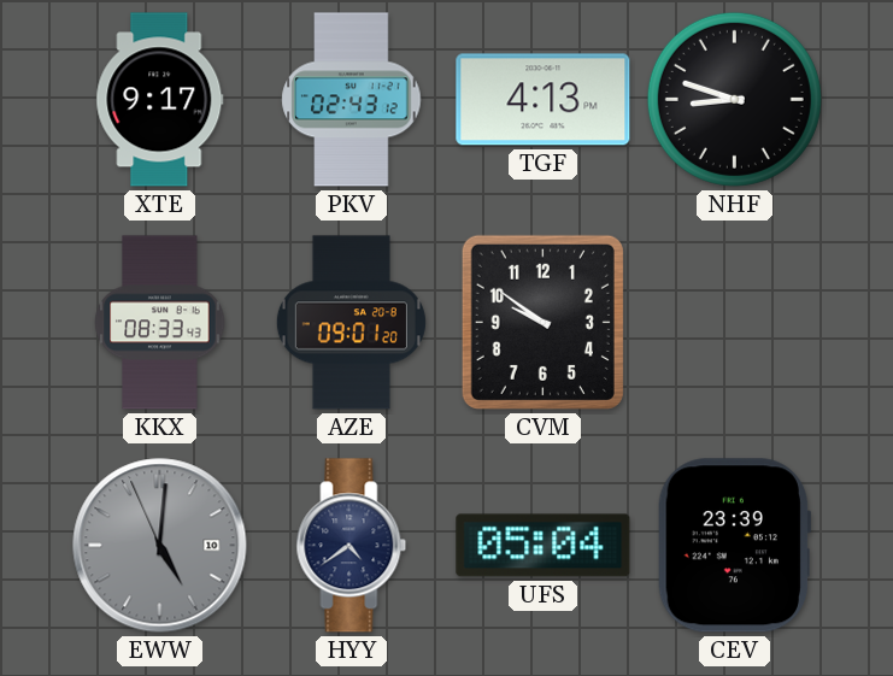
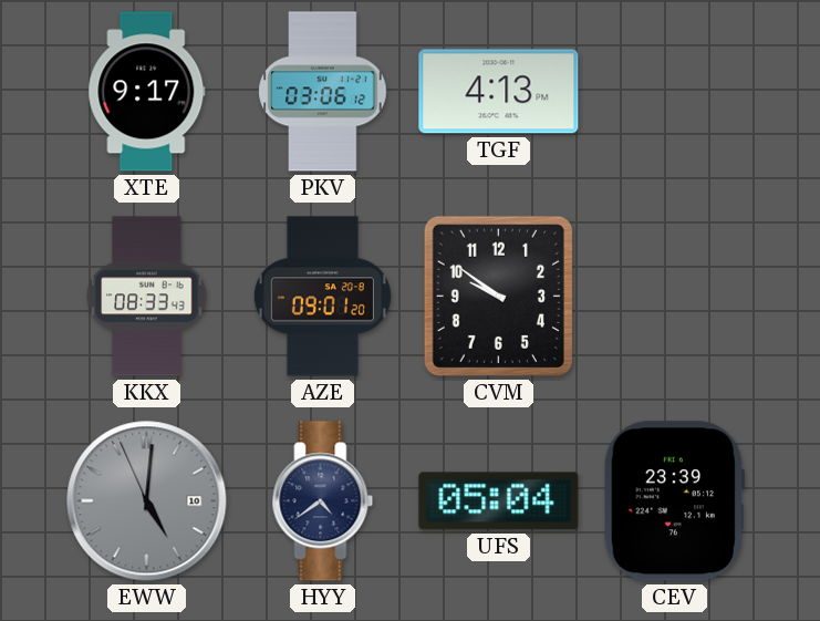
PKV: 02:43 -> 03:06
NHF: 8:48 -> none
